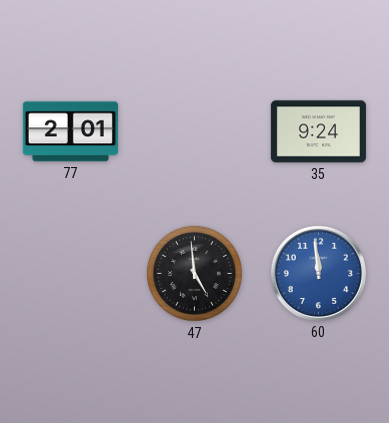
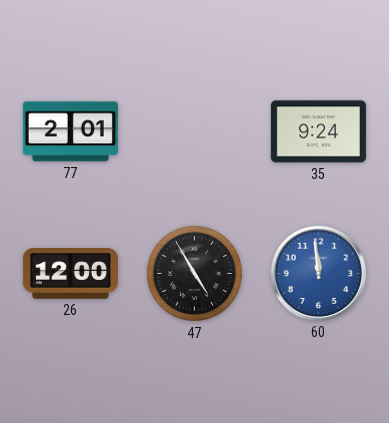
26: none -> 12:00
47: 4:59 -> 4:55
